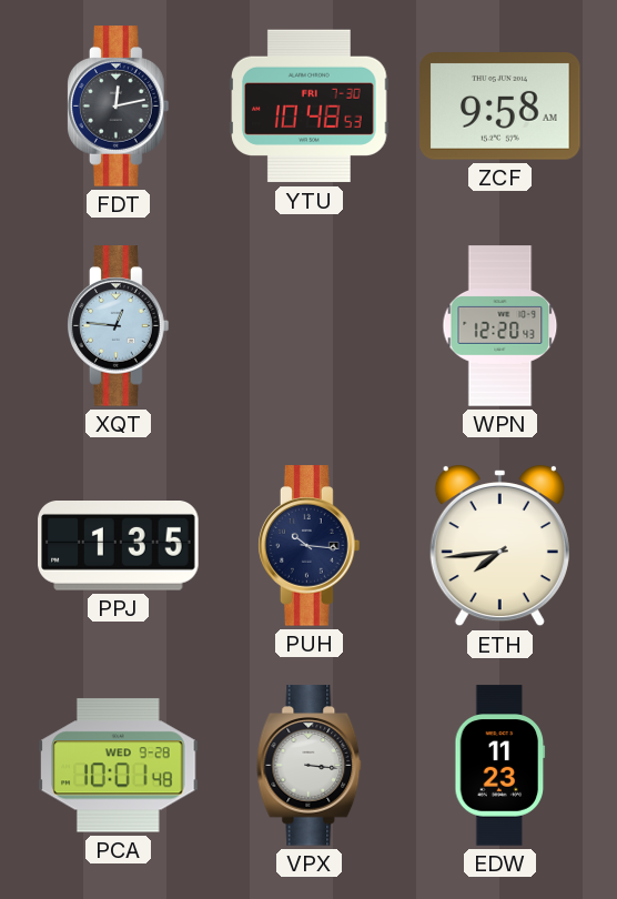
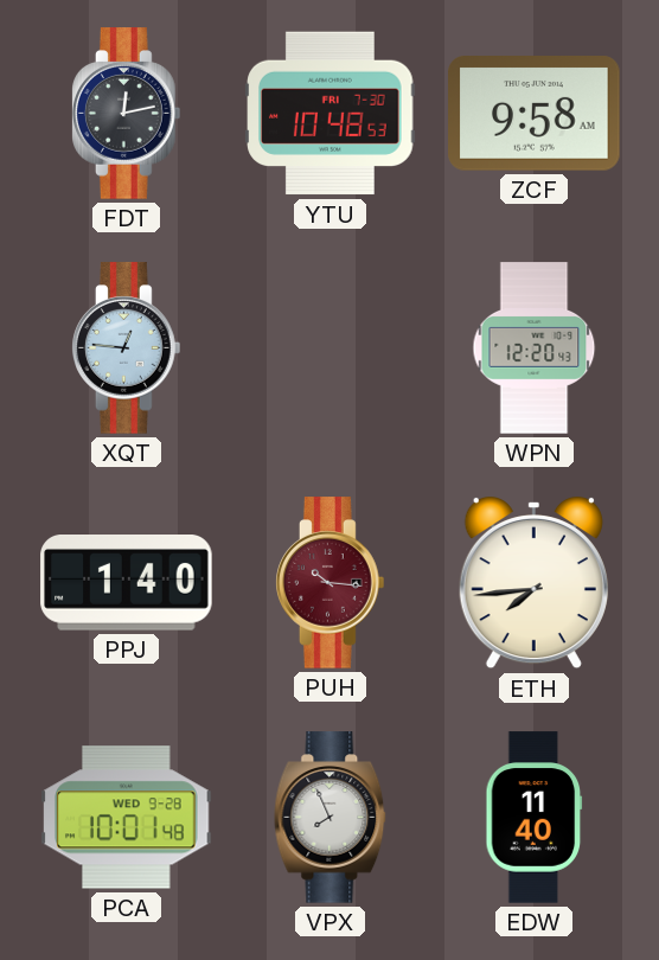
PPJ: 1:35 -> 1:40
PUH dial: navy -> burgundy
VPX: 3:16 -> 7:56
EDW: 11:23 -> 11:40
